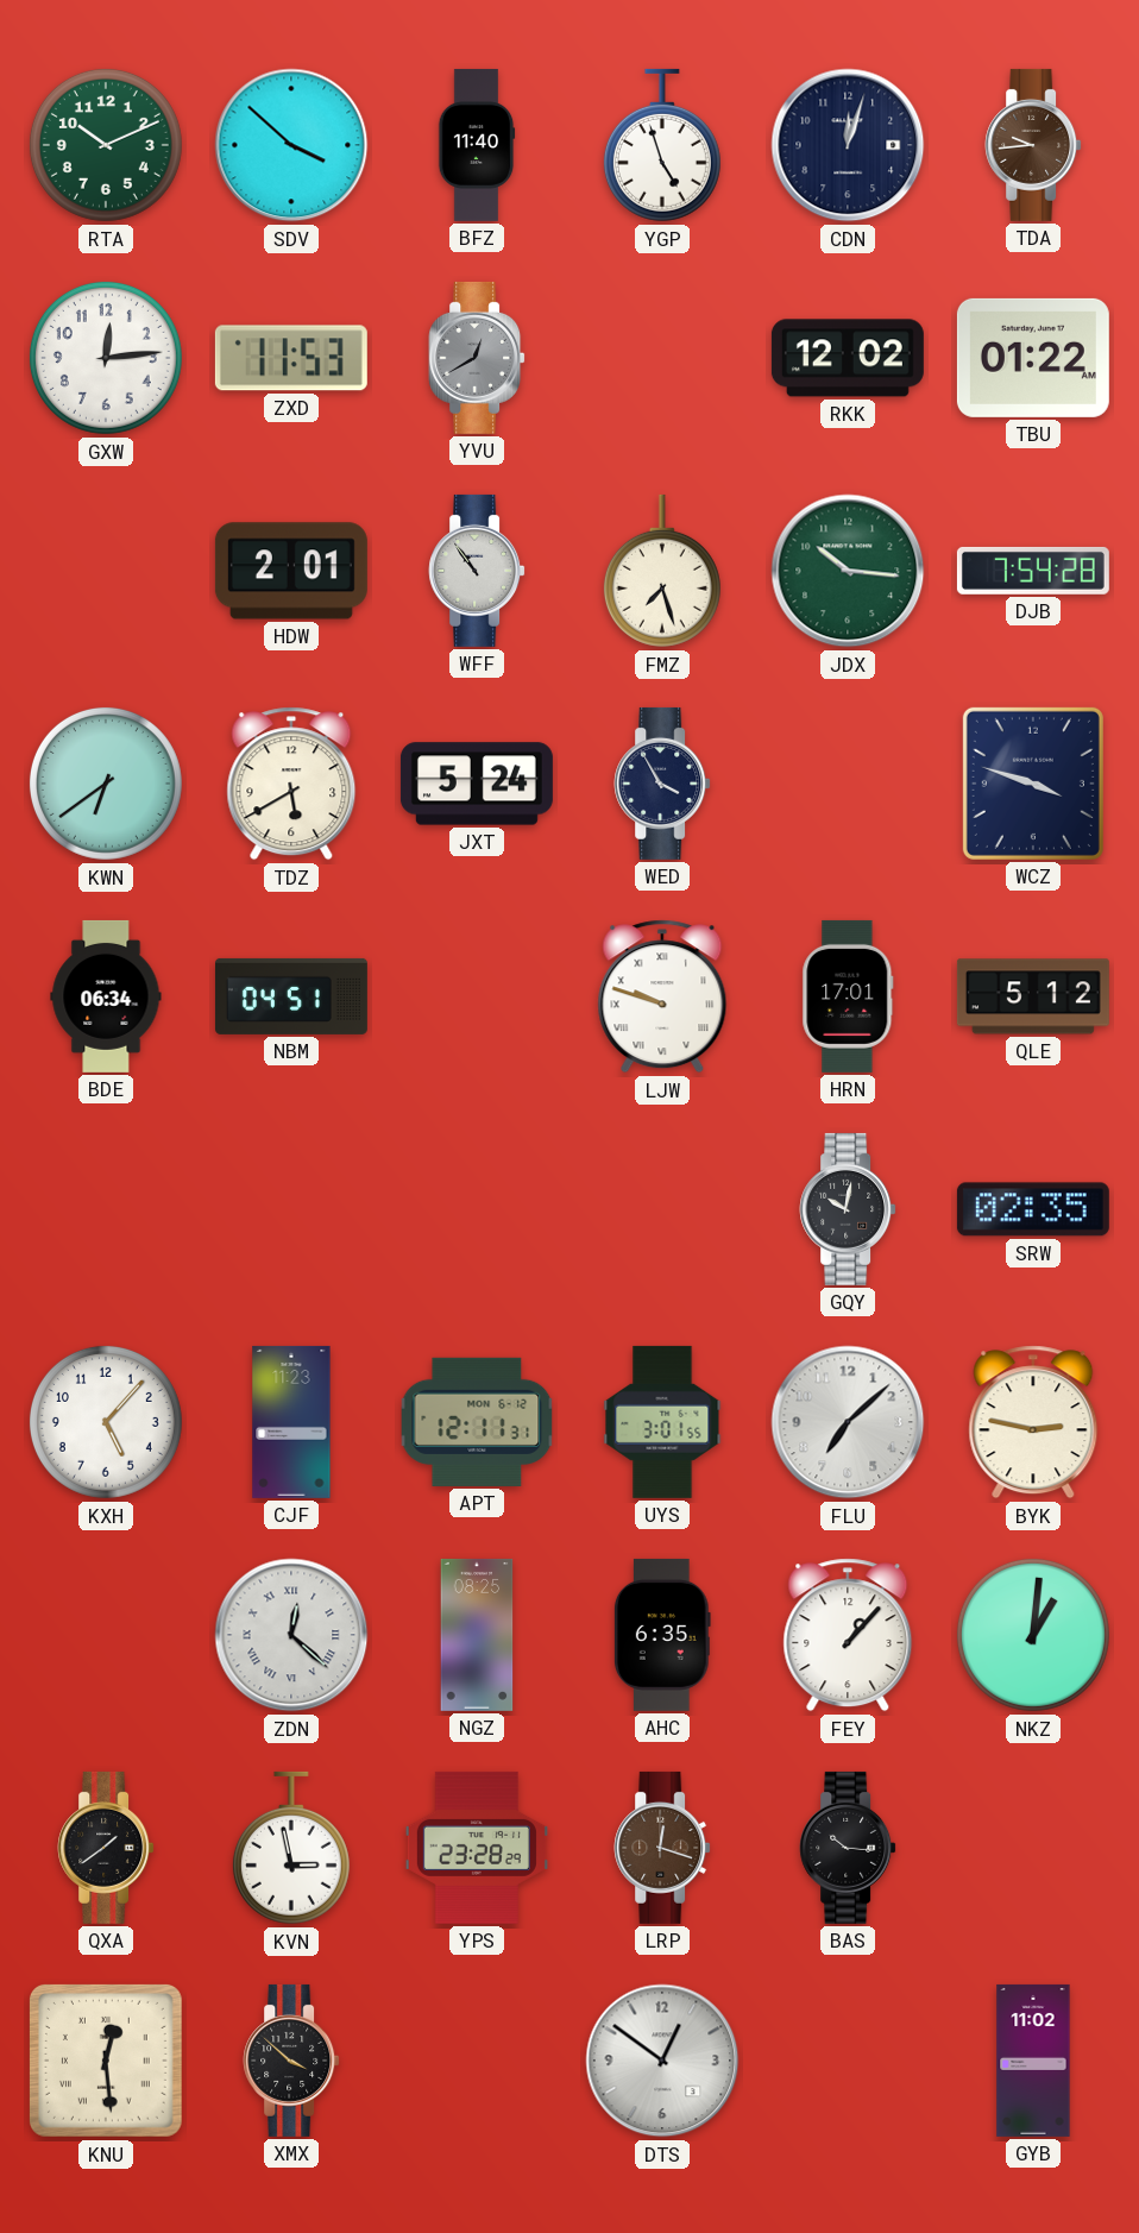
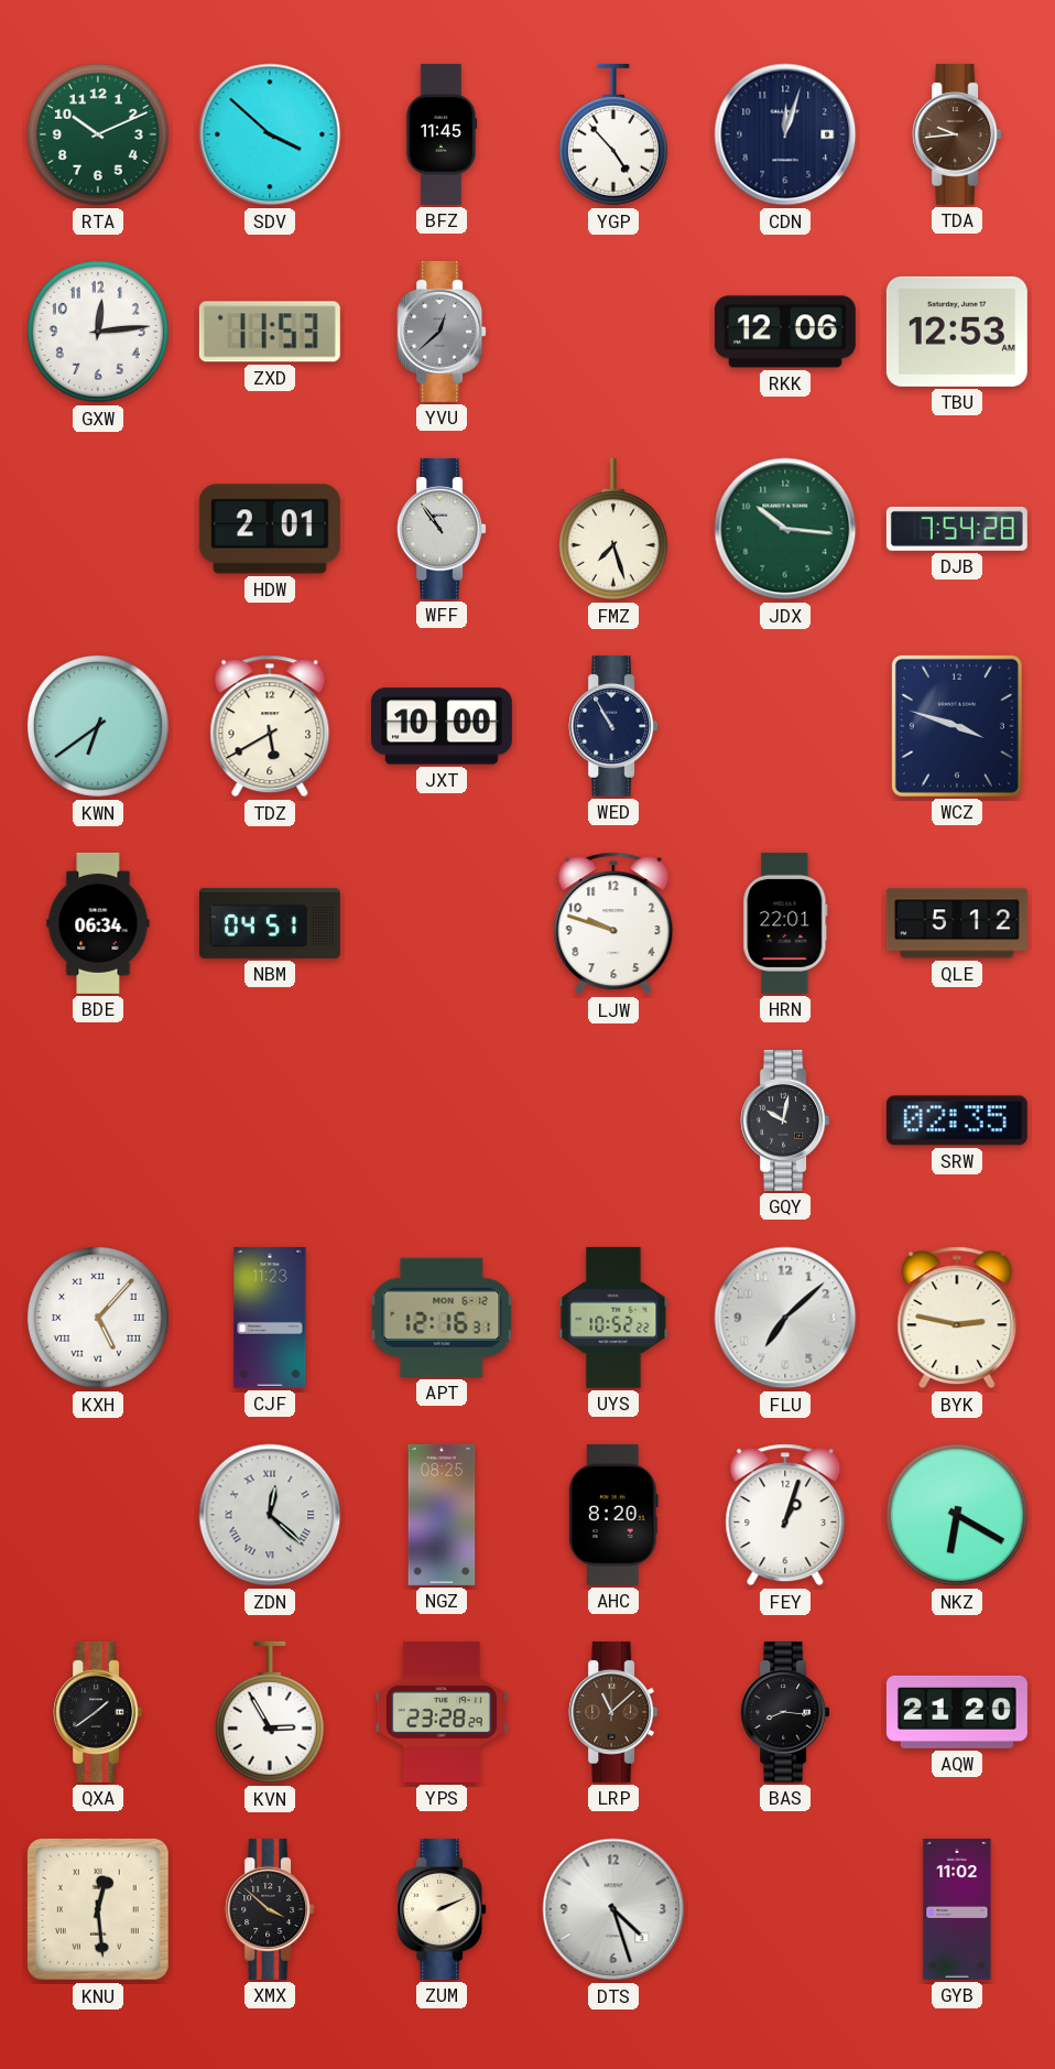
BFZ: 11:40 -> 11:45
YGP: 4:57 -> 4:53
YVU: 12:40 -> 12:38
RKK: 12:02 -> 12:06
TBU: 01:22 -> 12:53
JXT: 5:24 -> 10:00
WED: 3:55 -> 10:55
LJW numerals: Roman -> Arabic
HRN: 17:01 -> 22:01
KXH numerals: Arabic -> Roman
APT: 12:11 -> 12:16
UYS: 3:01 -> 10:52
AHC: 6:35 -> 8:20
FEY: 1:07 -> 1:03
NKZ: 1:01 -> 6:20
KVN: 2:58 -> 2:55
LRP: 12:18 -> 11:08
BAS: 10:16 -> 8:16
AQW: none -> 21:20
ZUM: none -> 2:11
DTS: 12:51 -> 4:27
